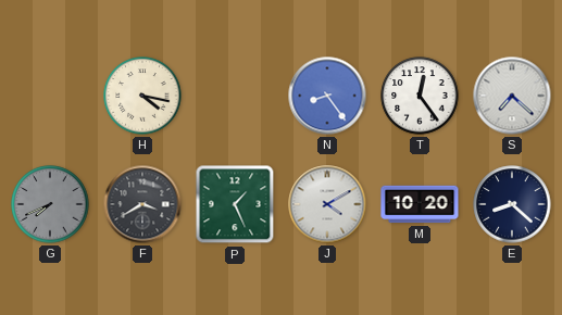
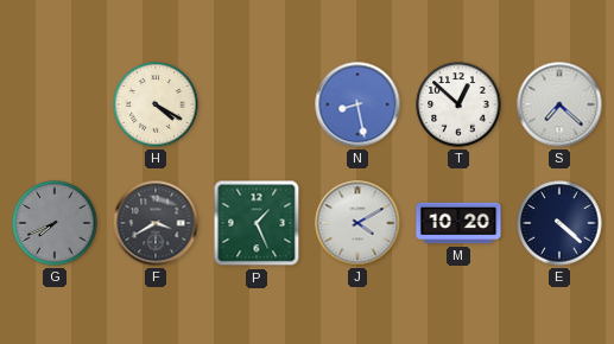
H: 4:17 -> 4:20
N: 8:24 -> 8:28
T: 12:24 -> 12:52
E: 8:22 -> 4:22
